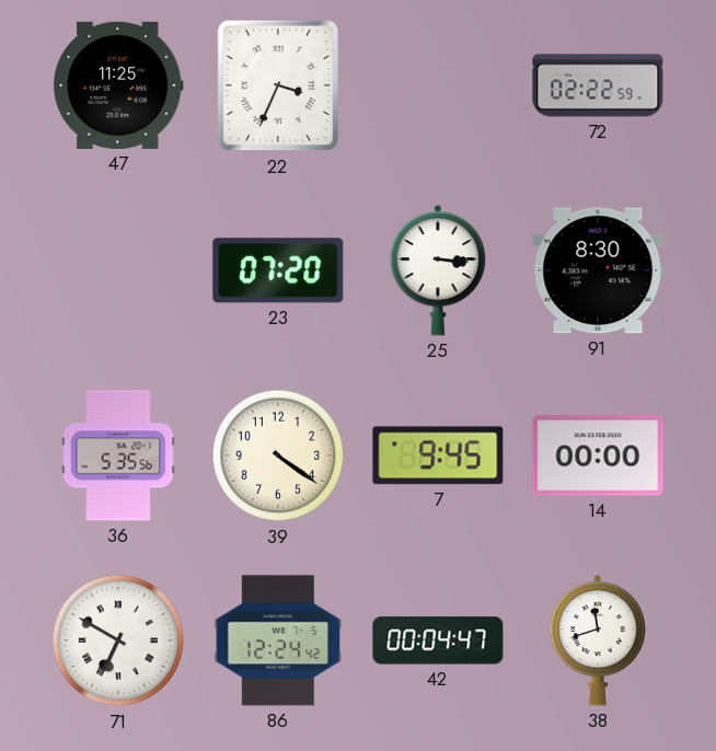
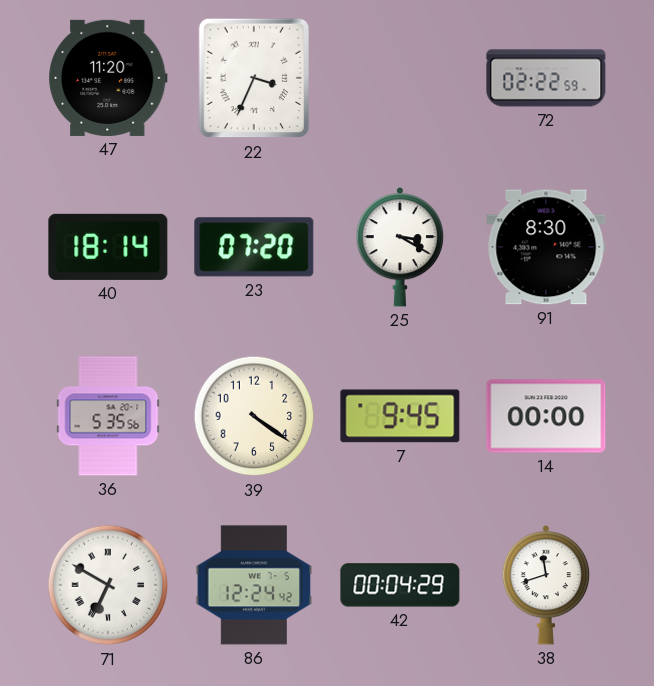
47: 11:25 -> 11:20
40: none -> 18:14
25: 3:16 -> 3:20
42: 00:04:47 -> 00:04:29
